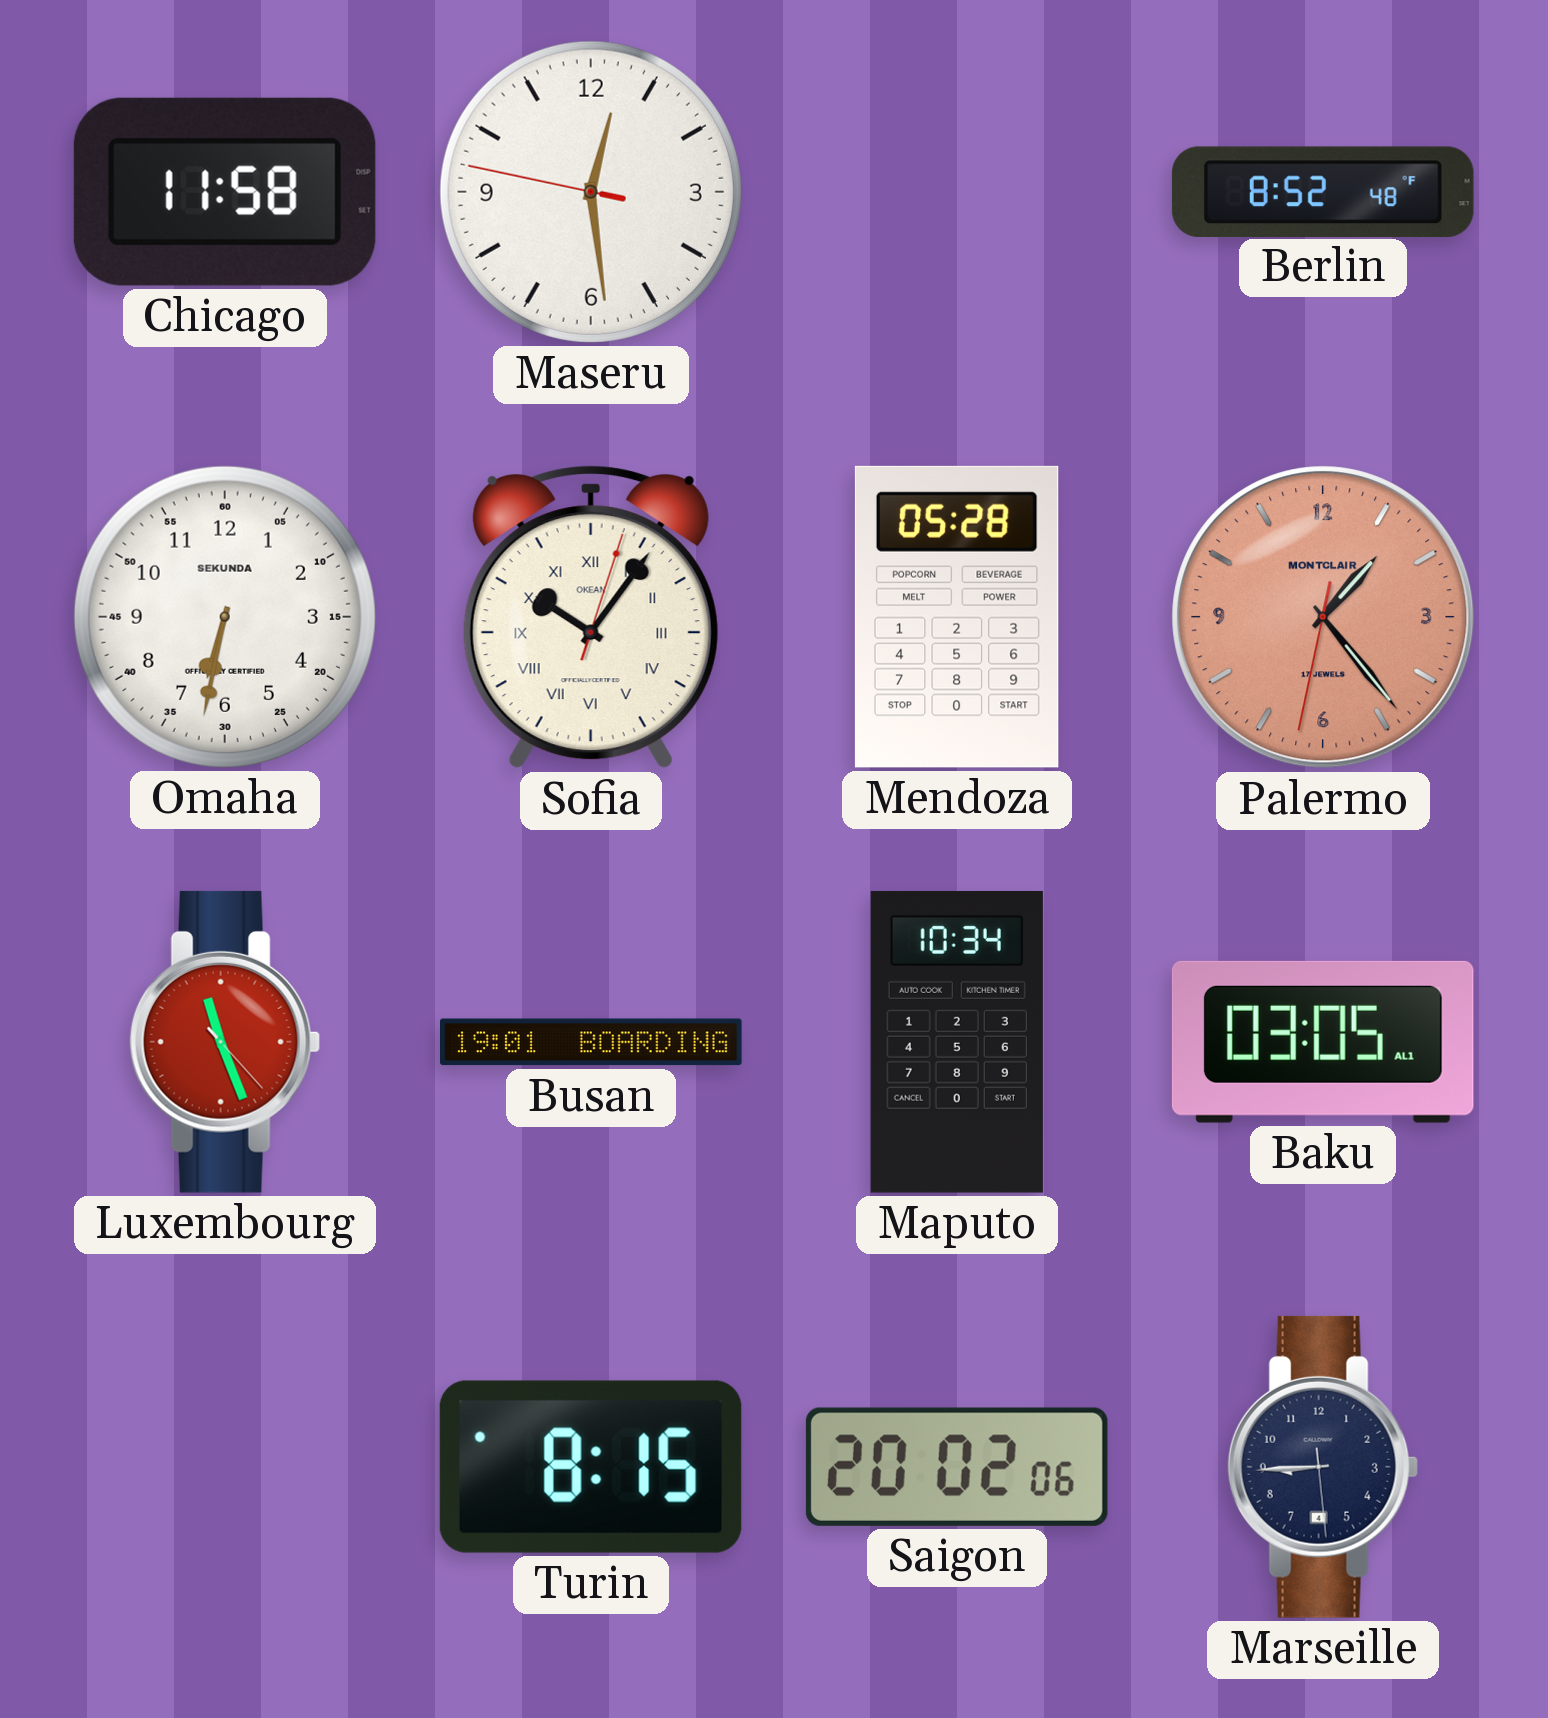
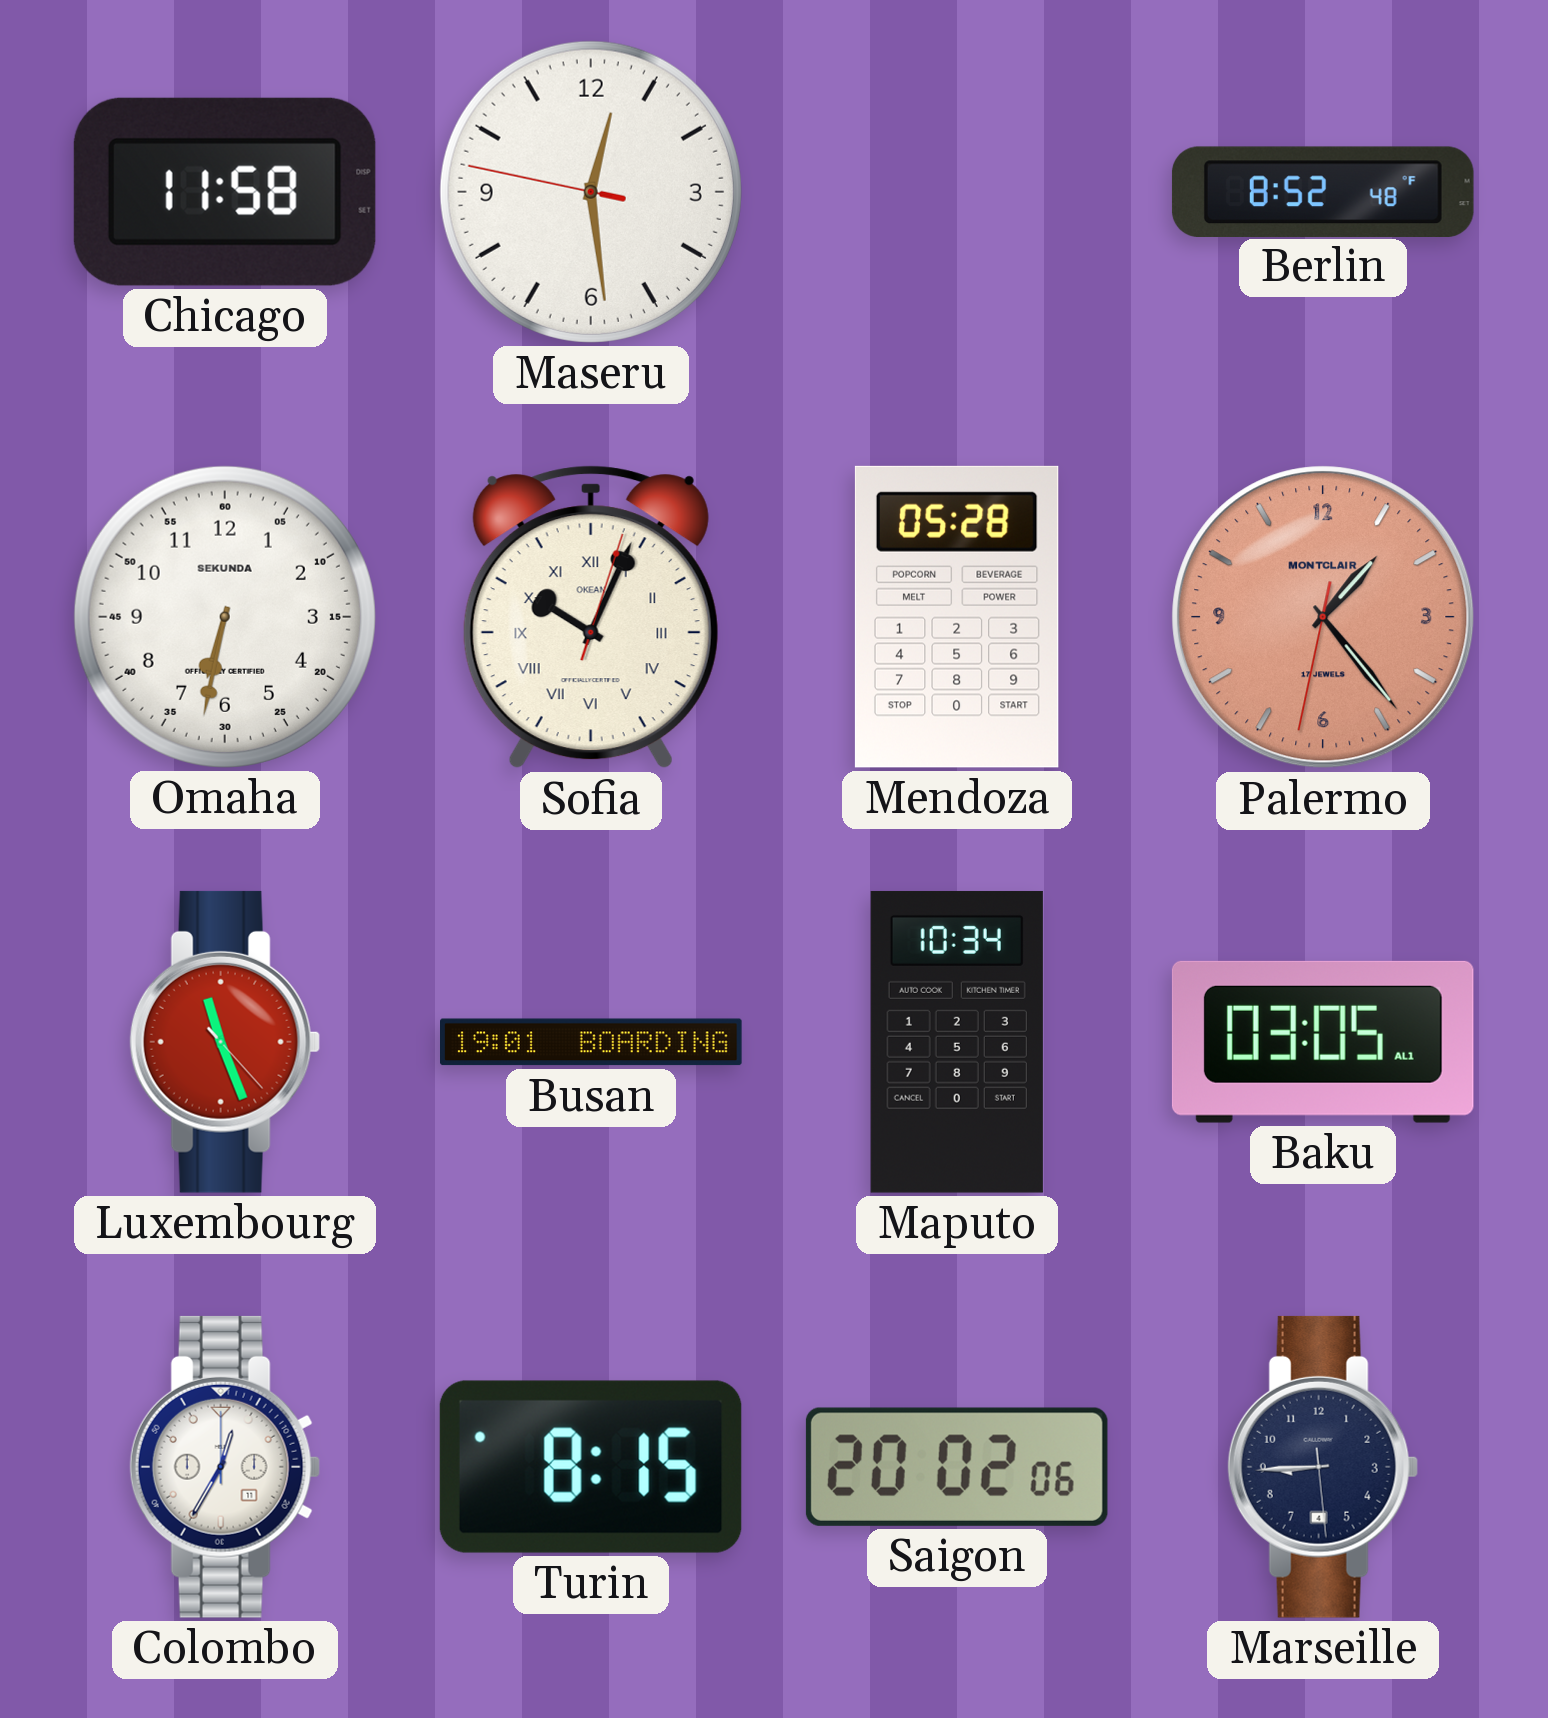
Sofia: 10:06 -> 10:04
Colombo: none -> 12:35
